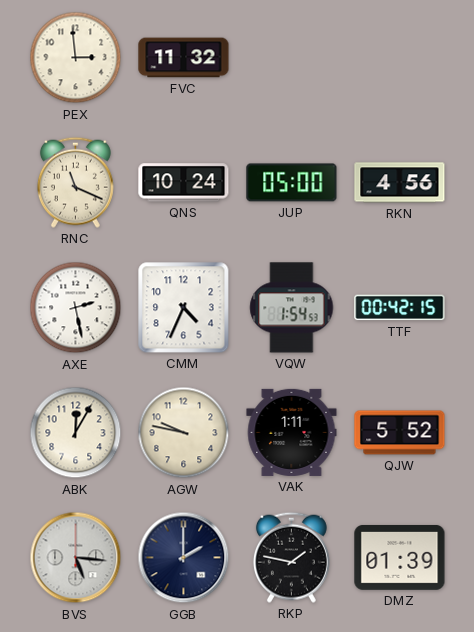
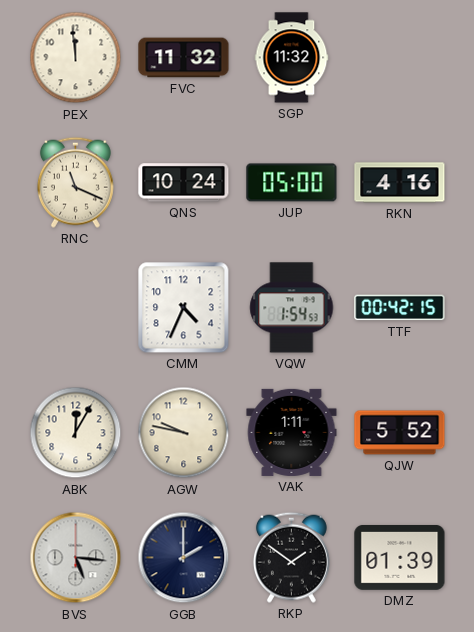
PEX: 2:59 -> 11:59
SGP: none -> 11:32
RKN: 4:56 -> 4:16
AXE: 2:28 -> none
RKP: 1:47 -> 1:51
